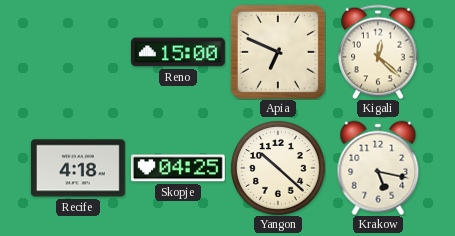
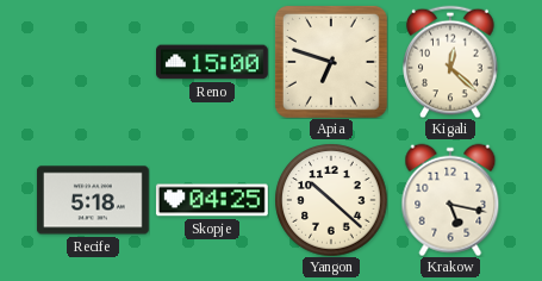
Apia: 6:49 -> 6:48
Recife: 4:18 -> 5:18
